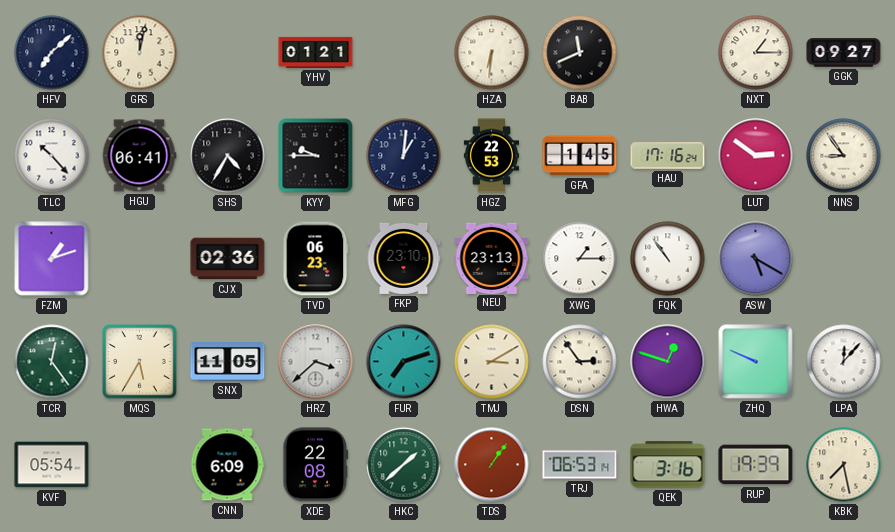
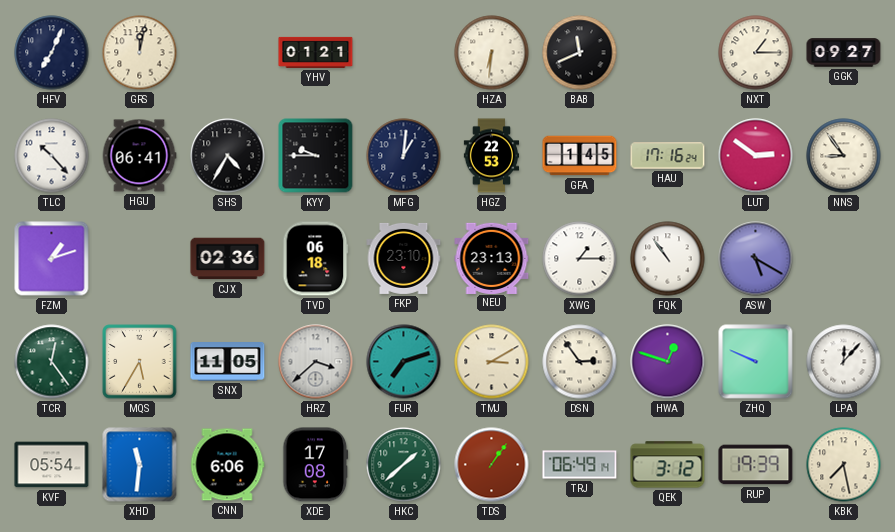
HFV: 7:08 -> 7:04
TVD: 06:23 -> 06:18
XHD: none -> 11:31
CNN: 6:09 -> 6:06
XDE: 22:08 -> 17:08
TRJ: 06:53 -> 06:49
QEK: 3:16 -> 3:12
